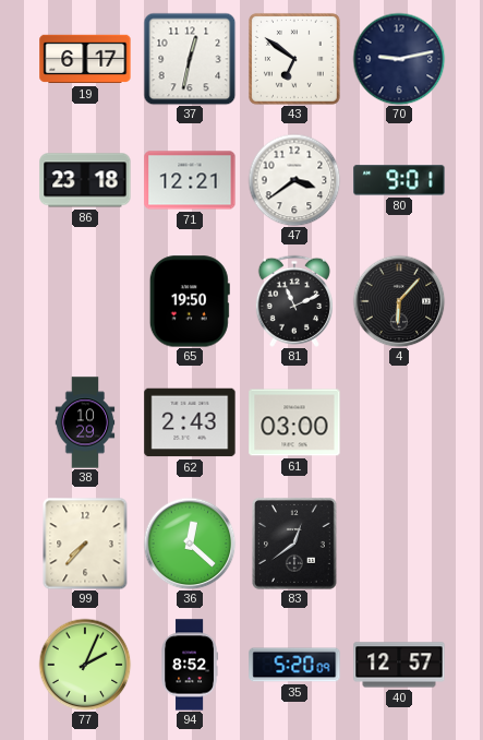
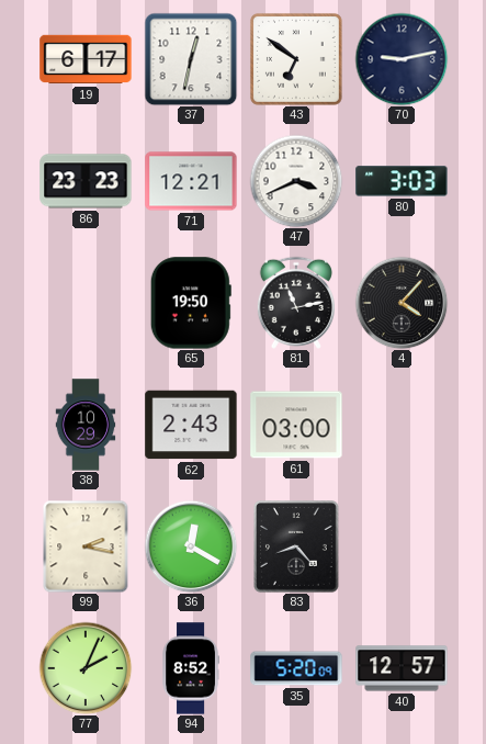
86: 23:18 -> 23:23
47: 3:39 -> 3:41
80: 9:01 -> 3:03
81: 11:11 -> 11:13
4: 6:07 -> 4:07
99: 7:37 -> 2:17
36: 12:22 -> 12:20
83: 12:39 -> 8:23
